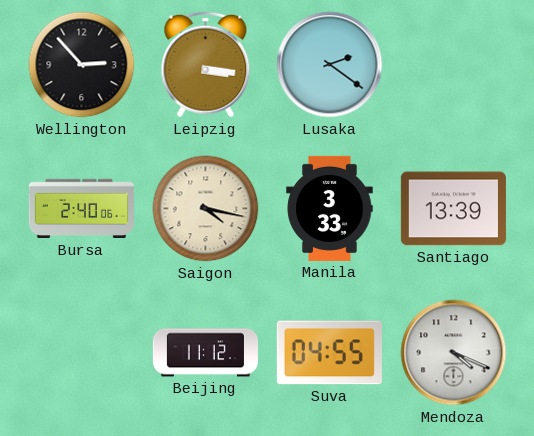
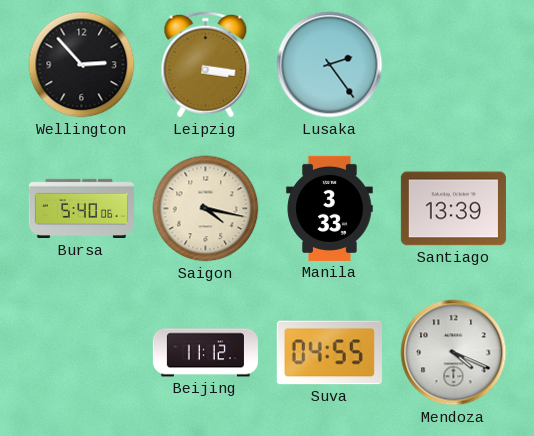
Lusaka: 2:21 -> 2:24
Bursa: 2:40 -> 5:40
